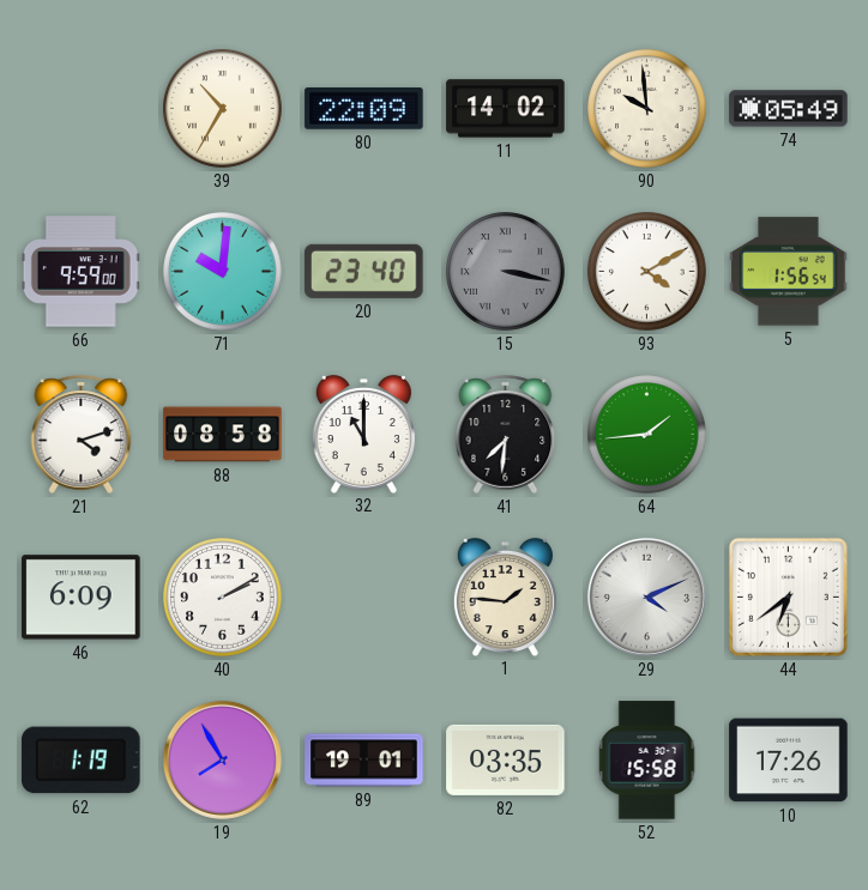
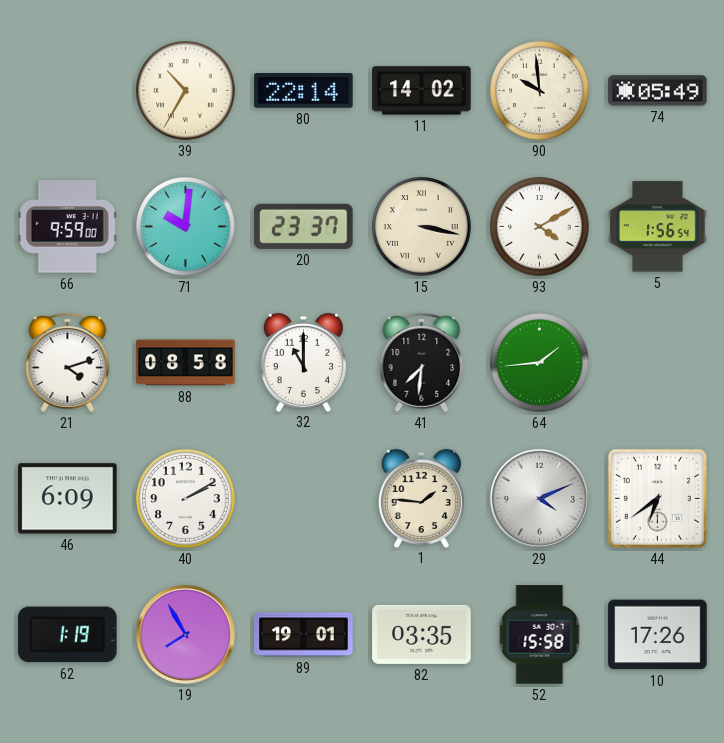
80: 22:09 -> 22:14
20: 23:40 -> 23:37
15 dial: grey -> cream
